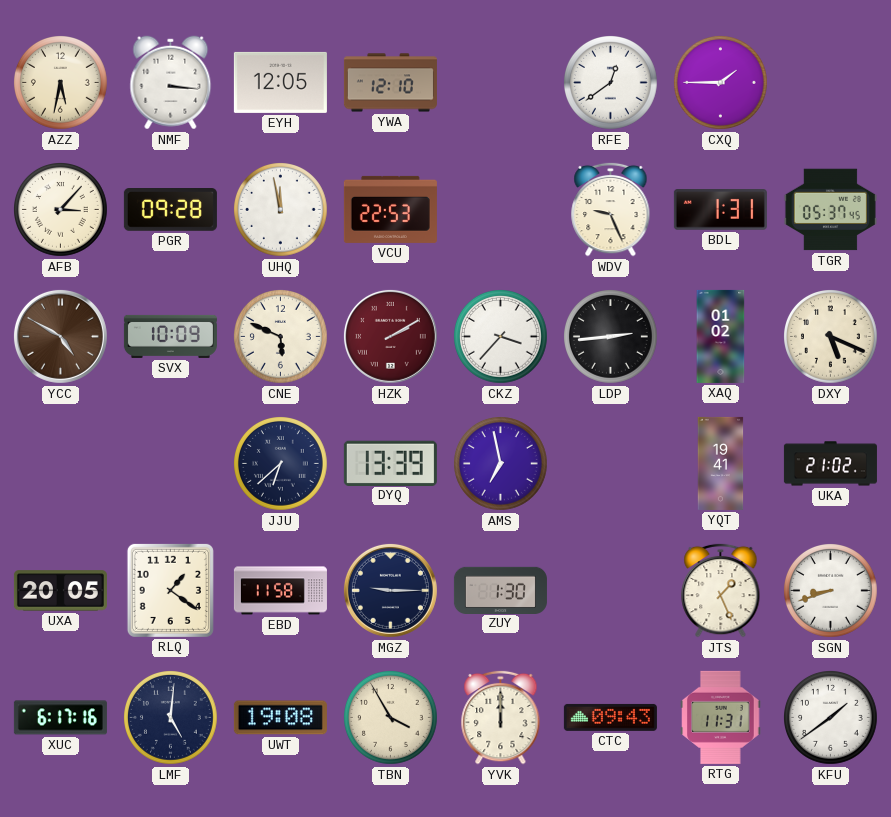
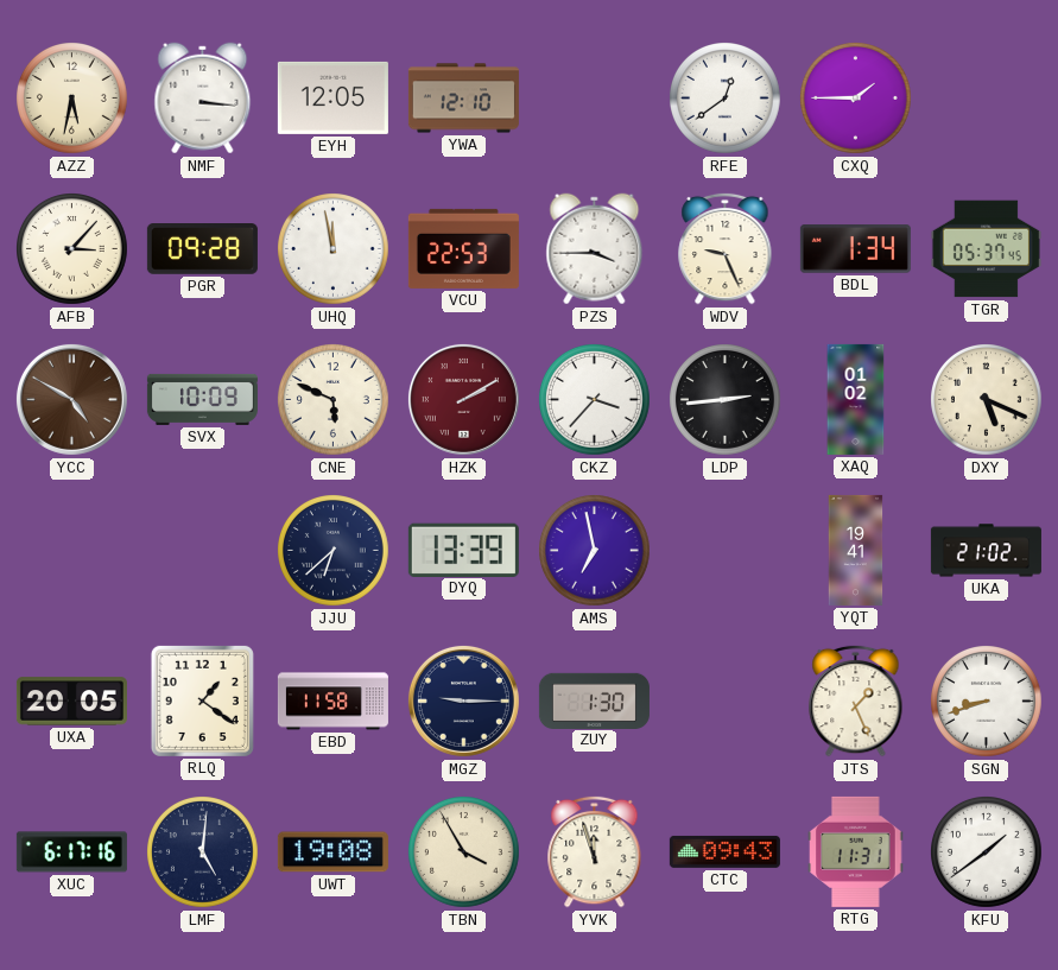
PZS: none -> 3:45
BDL: 1:31 -> 1:34
YVK: 12:00 -> 11:57
